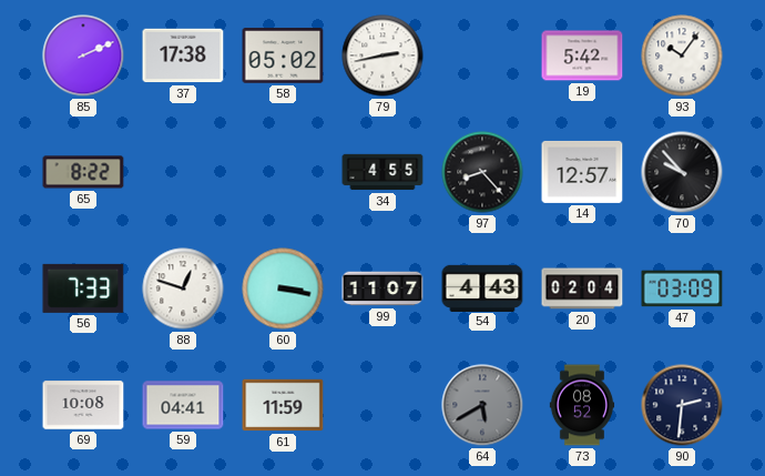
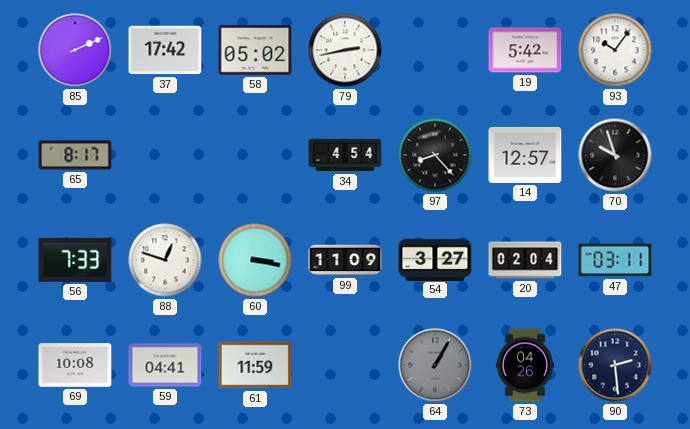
37: 17:38 -> 17:42
65: 8:22 -> 8:17
34: 4:55 -> 4:54
70: 9:53 -> 9:57
99: 11:07 -> 11:09
54: 4:43 -> 3:27
47: 03:09 -> 03:11
64: 5:40 -> 1:05
73: 08:52 -> 04:26
90: 2:31 -> 2:29
